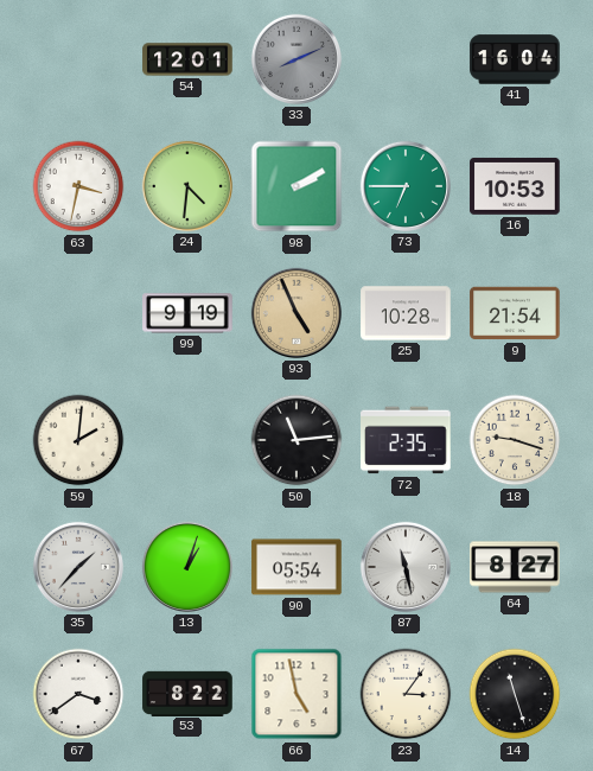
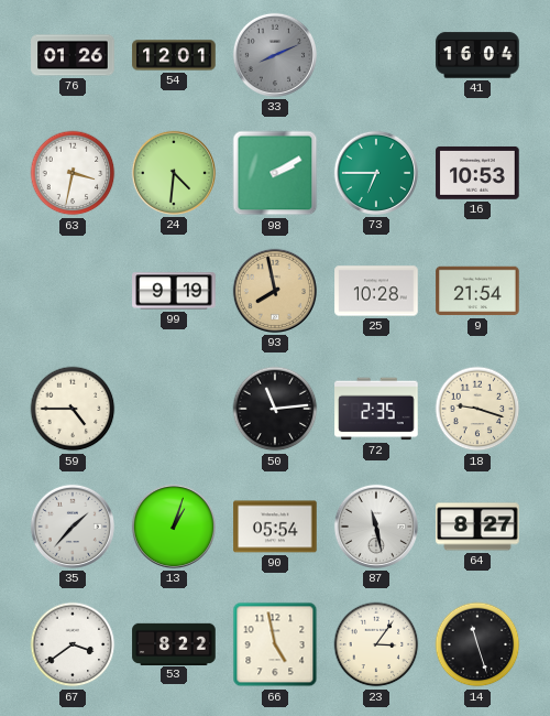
76: none -> 01:26
93: 4:56 -> 7:58
59: 2:01 -> 4:45
